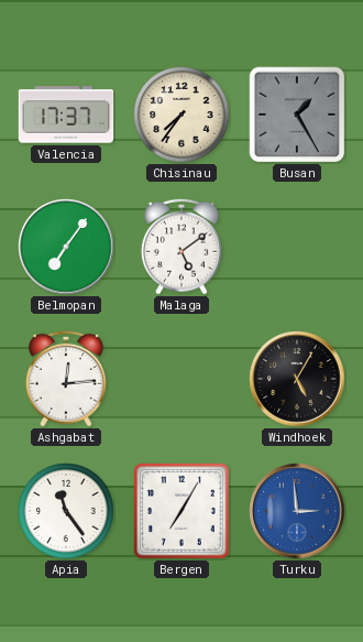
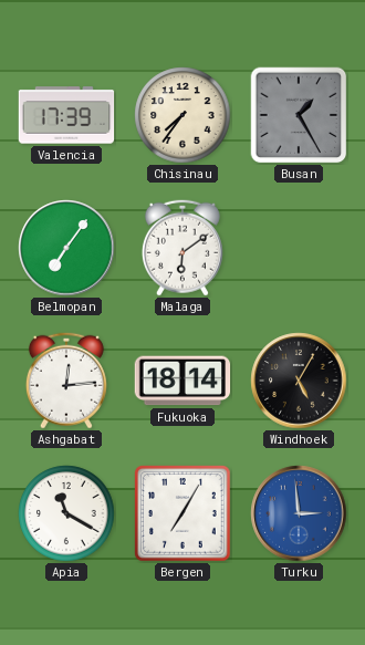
Valencia: 17:37 -> 17:39
Malaga: 5:09 -> 6:09
Fukuoka: none -> 18:14
Apia: 11:24 -> 11:20
